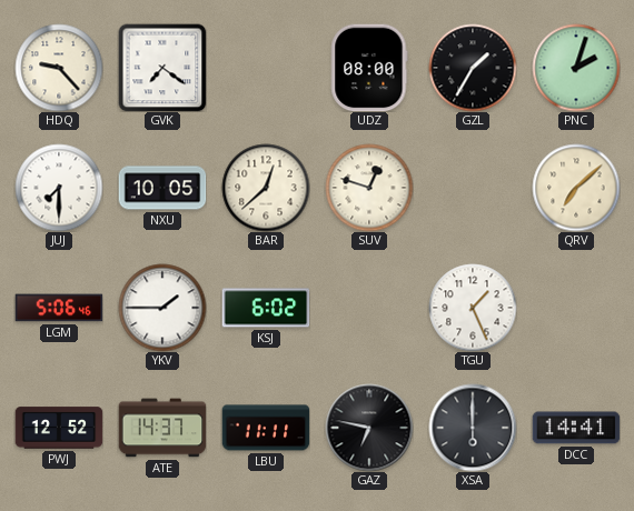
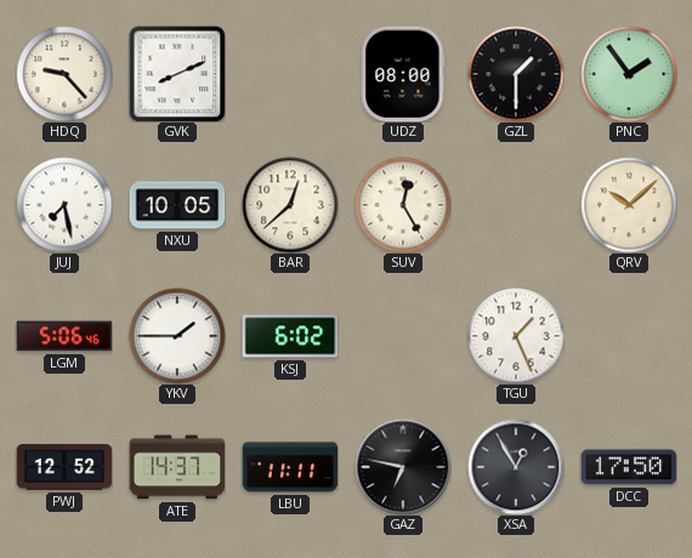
GVK: 7:21 -> 8:11
GZL: 1:35 -> 1:30
PNC: 2:03 -> 1:54
JUJ: 7:30 -> 7:28
SUV: 12:48 -> 12:25
QRV: 7:08 -> 10:08
XSA: 6:00 -> 12:55
DCC: 14:41 -> 17:50
